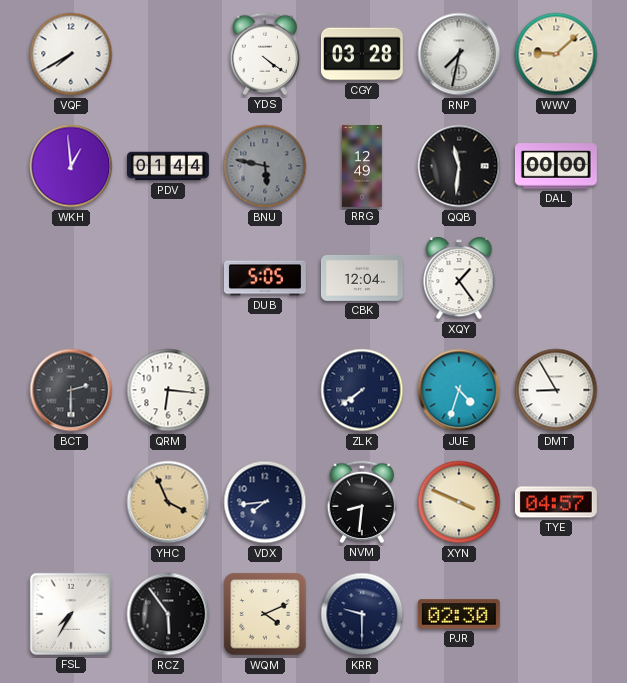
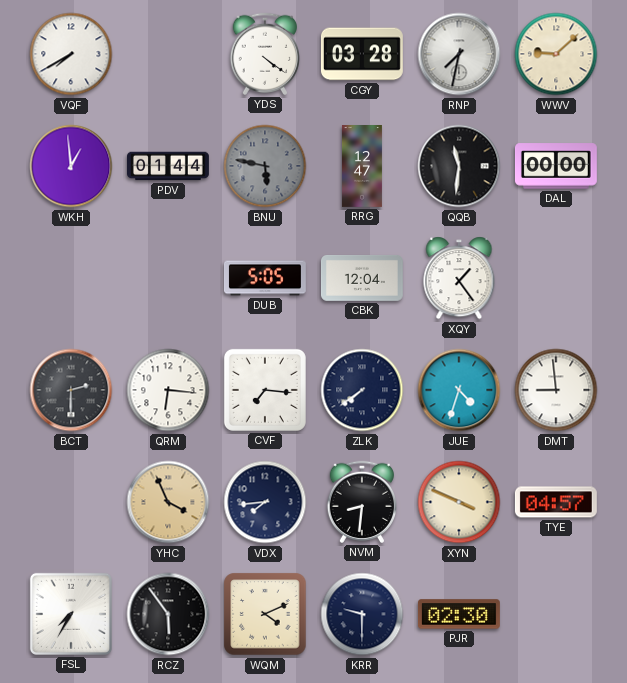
RRG: 12:49 -> 12:47
CVF: none -> 7:16
DMT: 8:55 -> 8:59
